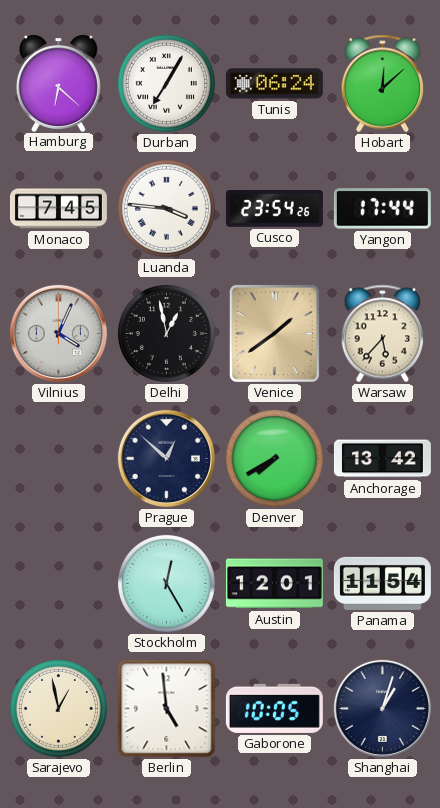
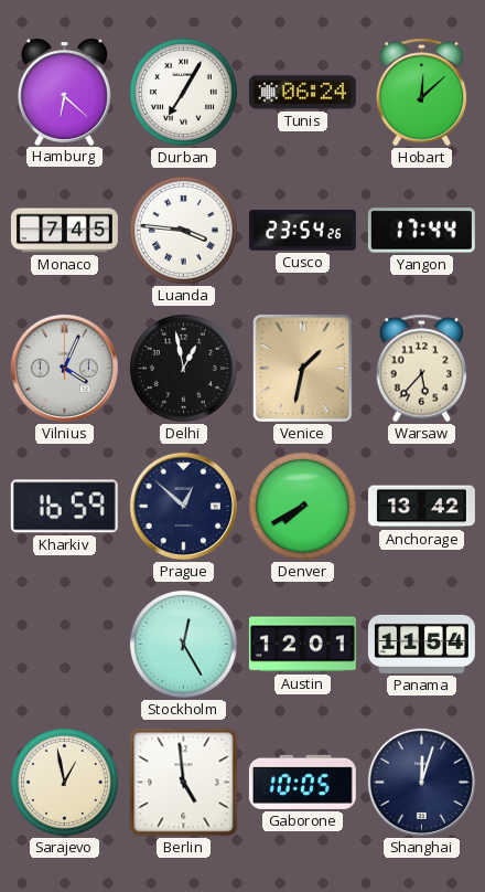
Venice: 1:39 -> 1:32
Kharkiv: none -> 16:59
Shanghai: 1:03 -> 12:03
